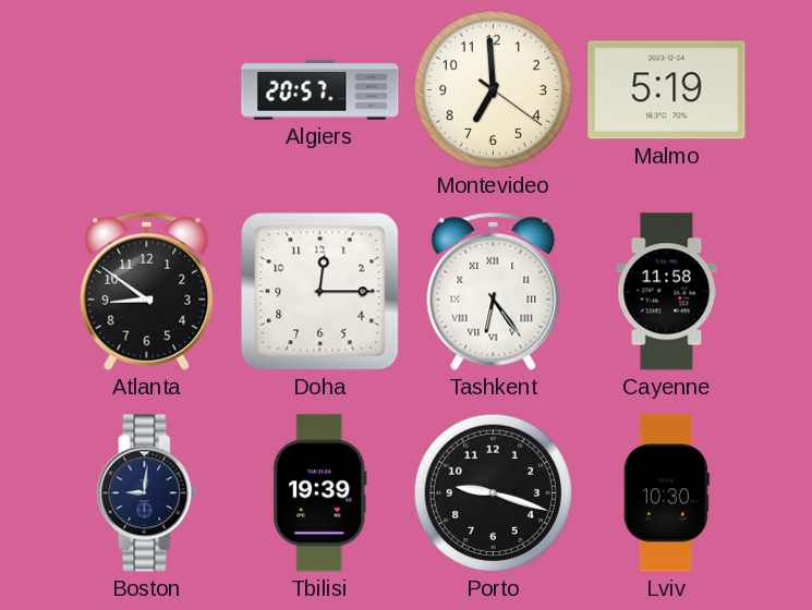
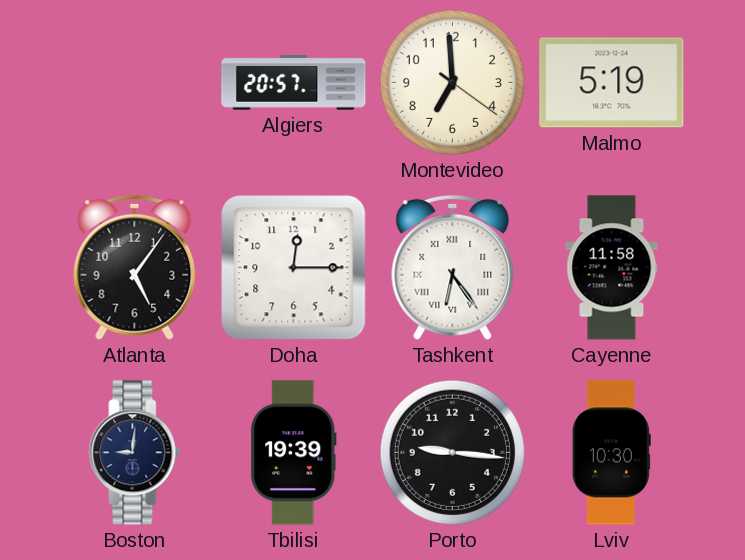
Atlanta: 8:51 -> 5:06
Porto: 9:18 -> 9:16
